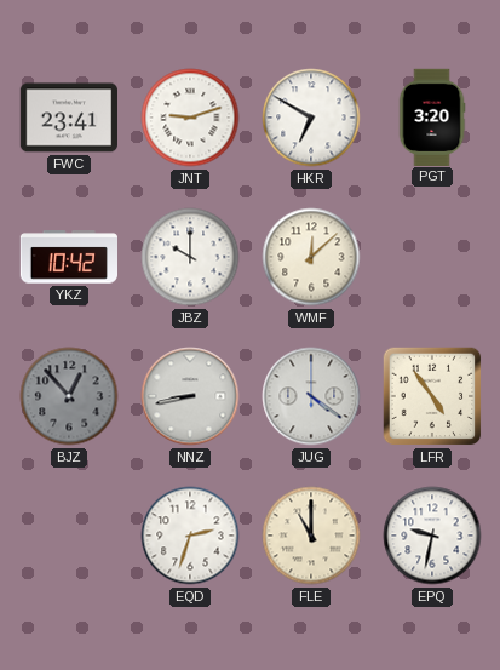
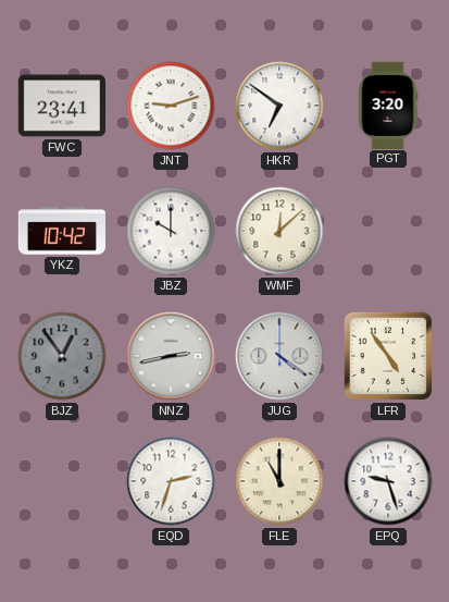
HKR: 6:50 -> 6:51
BJZ: 12:53 -> 12:54
NNZ: 8:43 -> 2:43
EPQ: 9:32 -> 9:27
